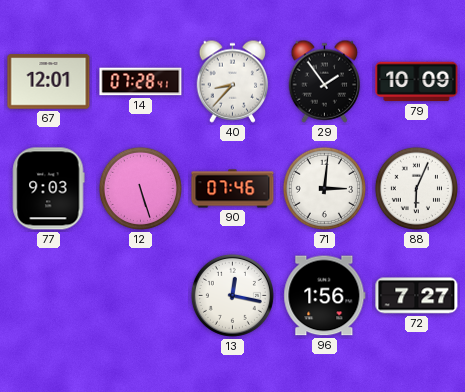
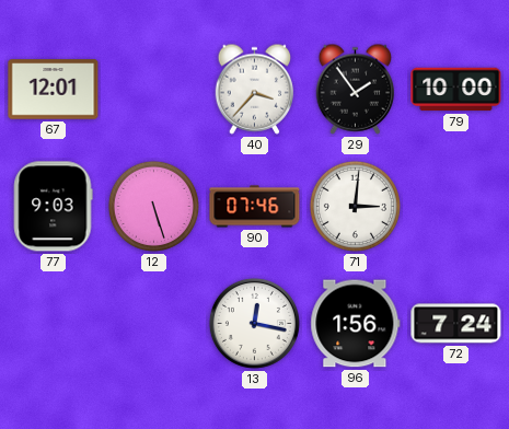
14: 07:28 -> none
40: 8:37 -> 3:37
79: 10:09 -> 10:00
88: 6:04 -> none
72: 7:27 -> 7:24
